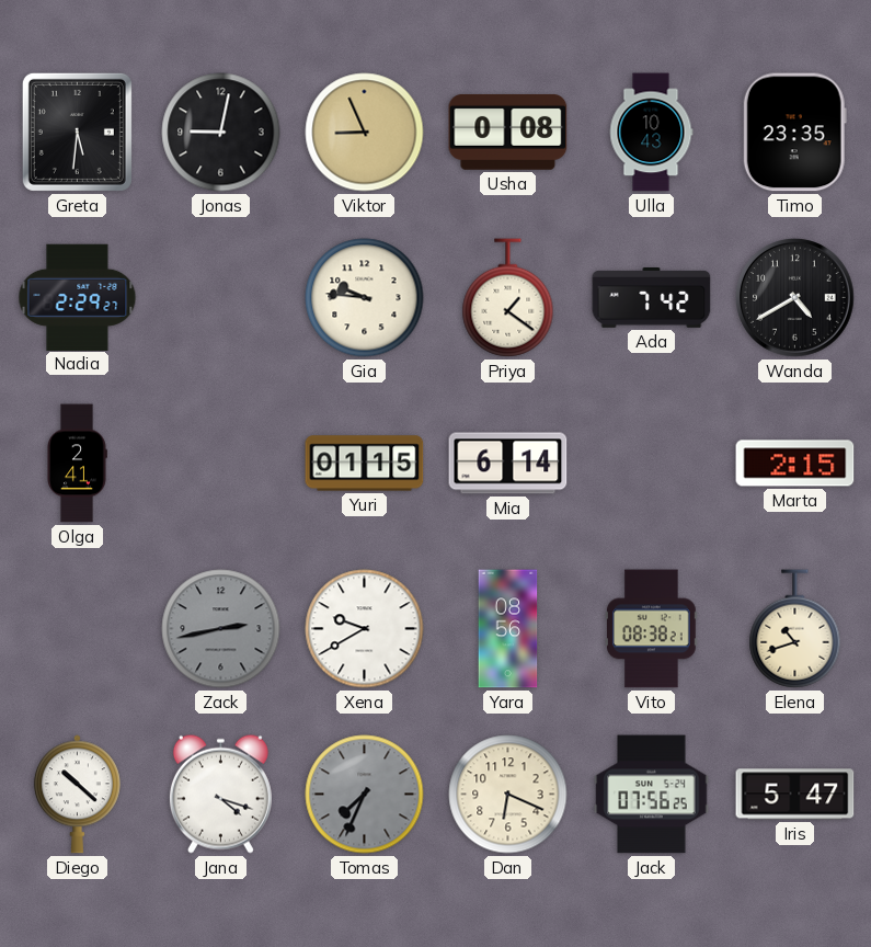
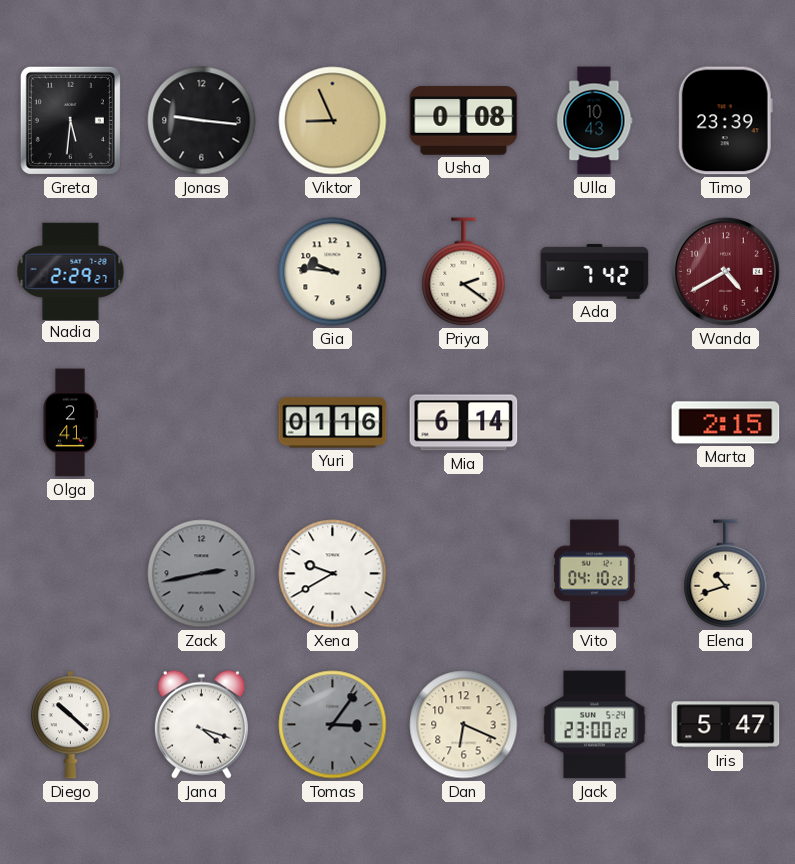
Jonas: 9:02 -> 9:16
Timo: 23:35 -> 23:39
Priya: 1:21 -> 2:21
Wanda dial: black -> burgundy
Yuri: 01:15 -> 01:16
Yara: 08:56 -> none
Vito: 08:38 -> 04:10
Tomas: 7:34 -> 3:06
Jack: 07:56 -> 23:00
